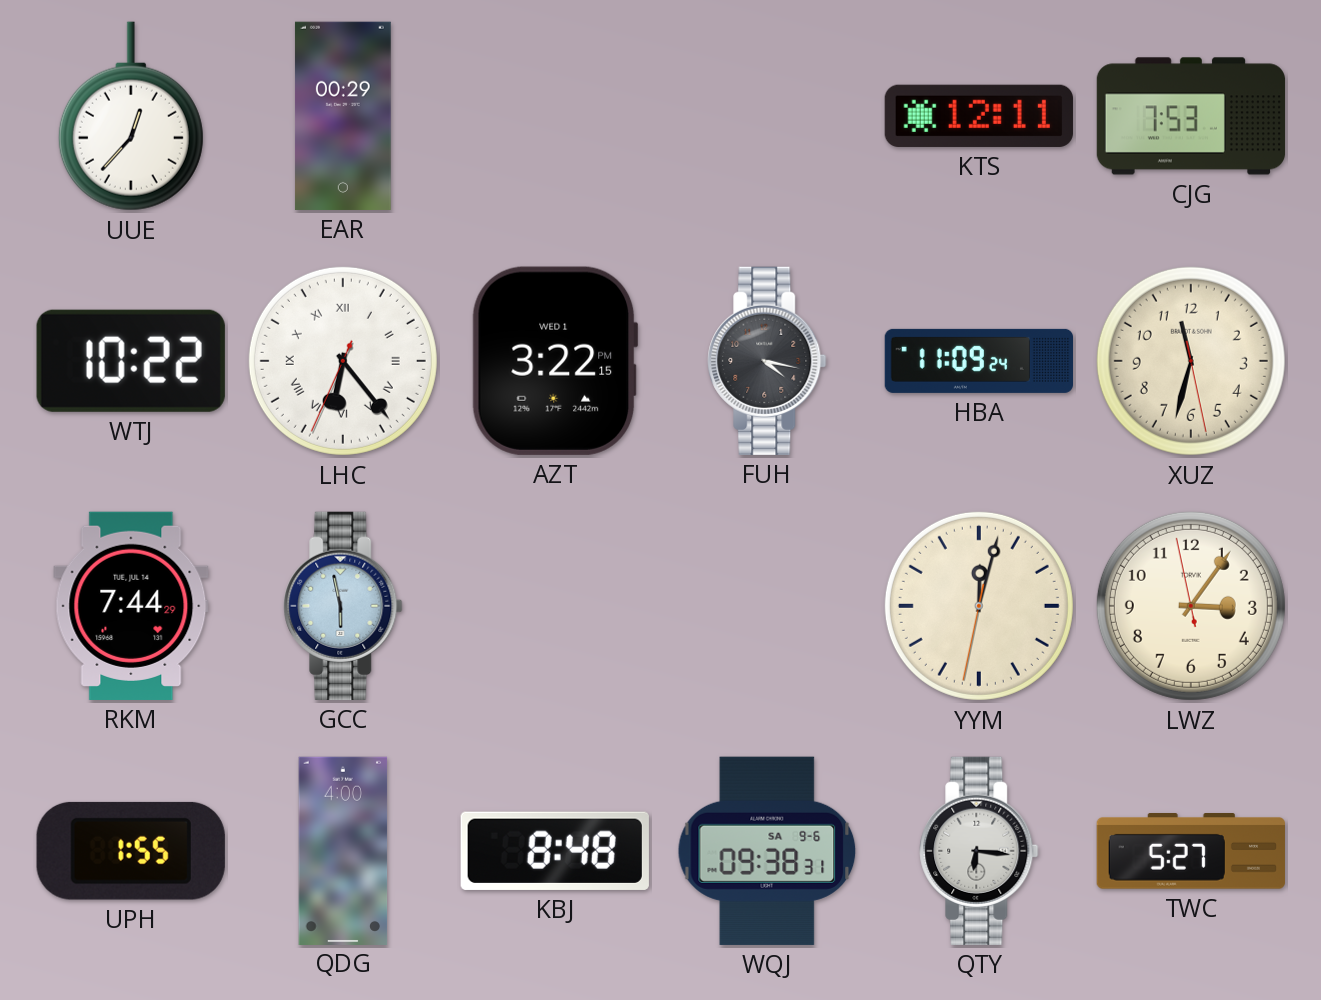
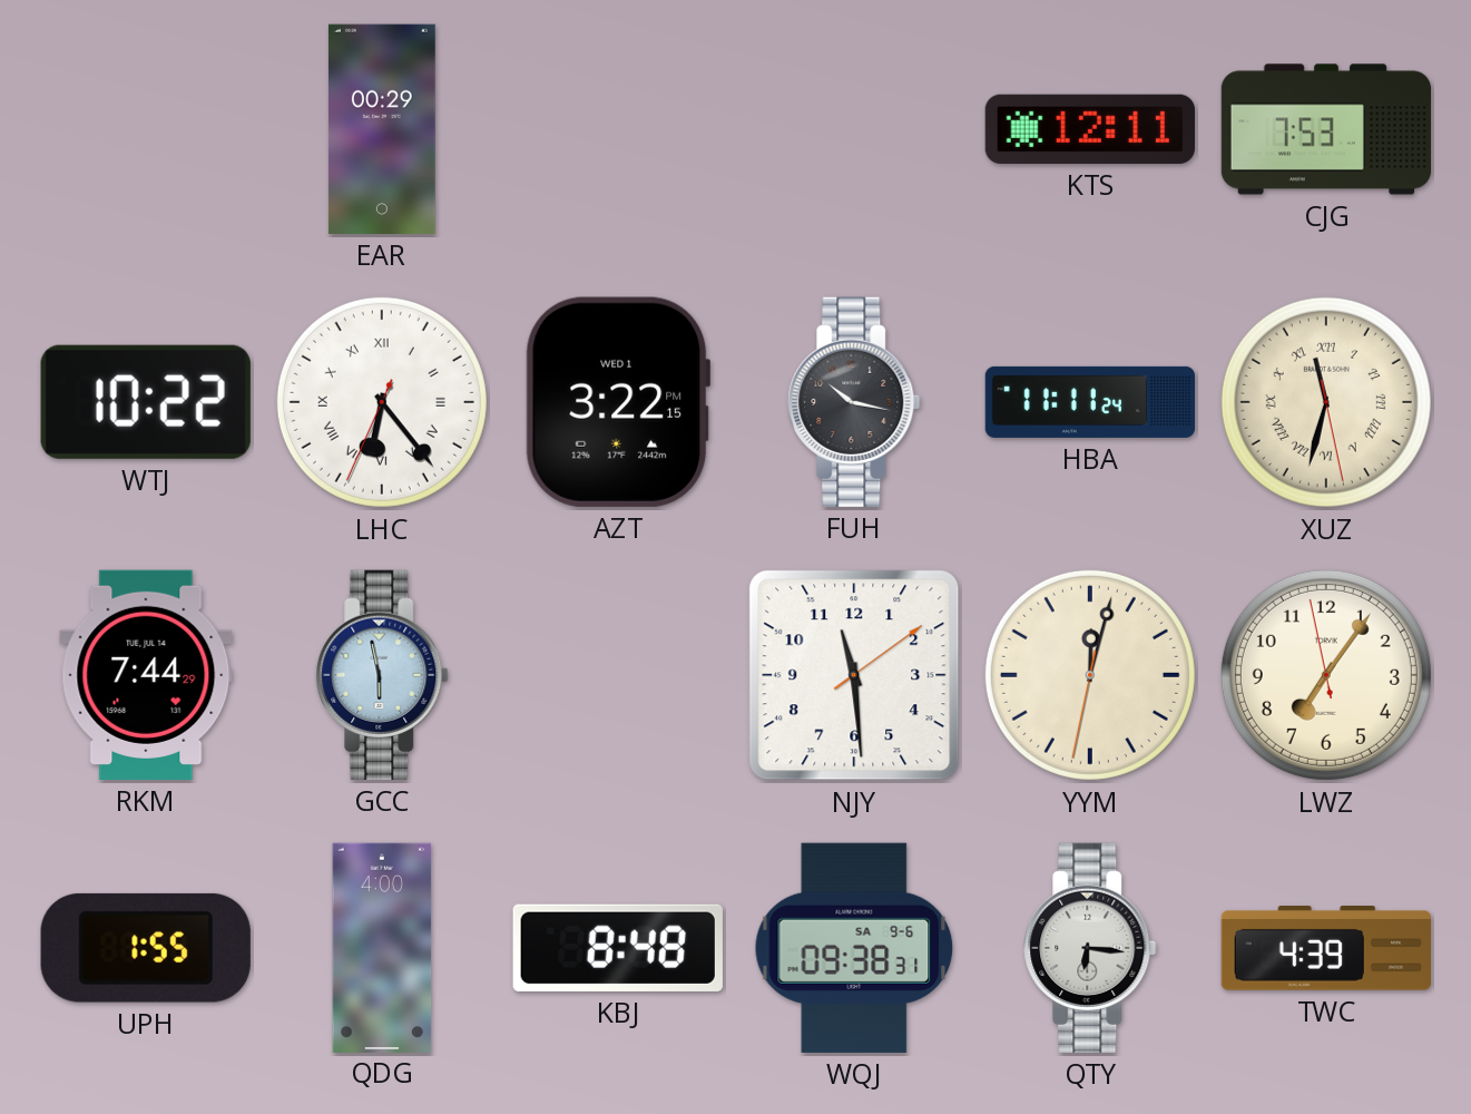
UUE: 12:37 -> none
FUH: 4:17 -> 10:17
HBA: 11:09 -> 11:11
XUZ numerals: Arabic -> Roman
NJY: none -> 11:29
LWZ: 3:05 -> 7:05
TWC: 5:27 -> 4:39
